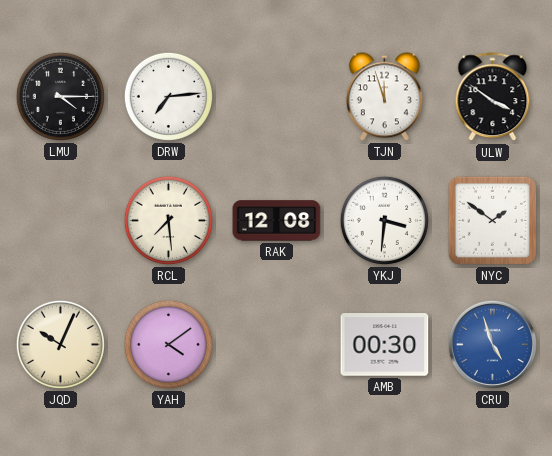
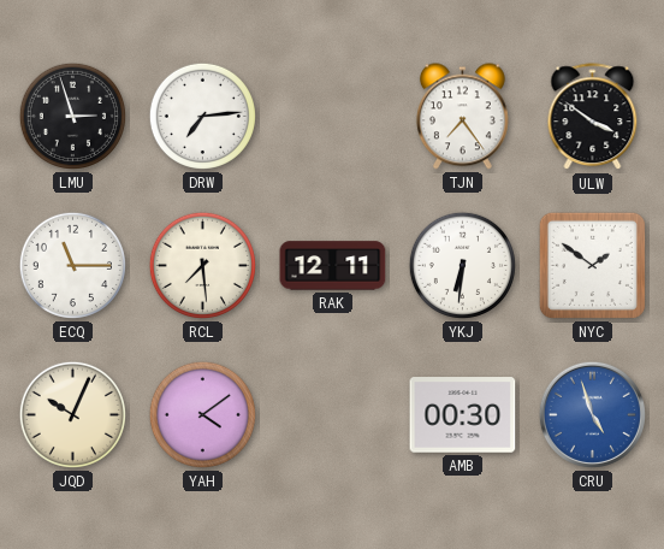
LMU: 4:15 -> 2:57
TJN: 11:57 -> 7:24
ECQ: none -> 11:15
RAK: 12:08 -> 12:11
YKJ: 3:31 -> 6:31
